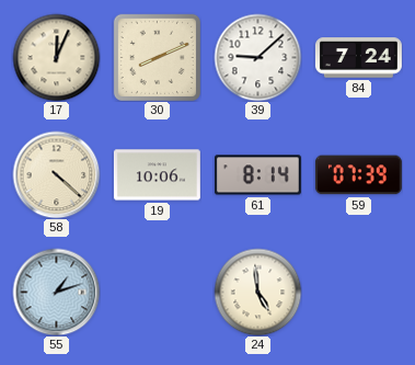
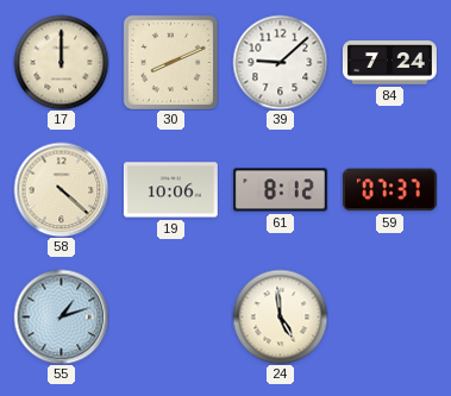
17: 12:04 -> 12:00
61: 8:14 -> 8:12
59: 07:39 -> 07:37
